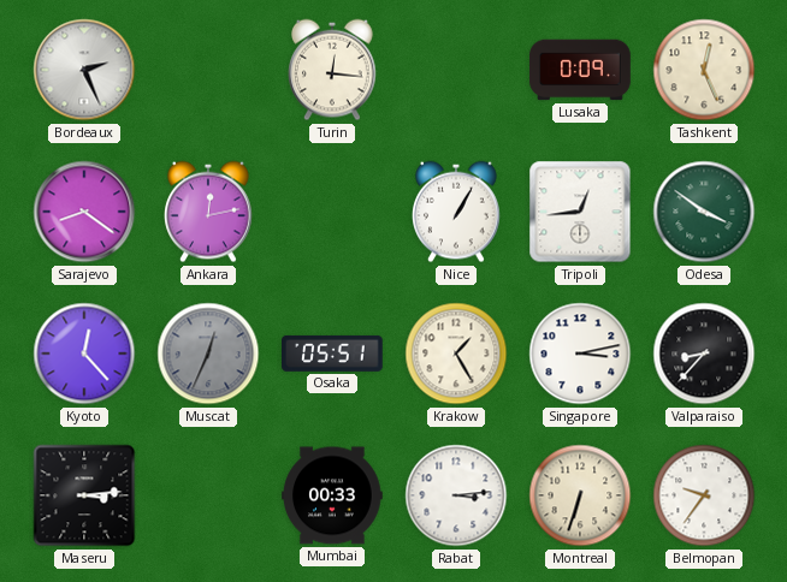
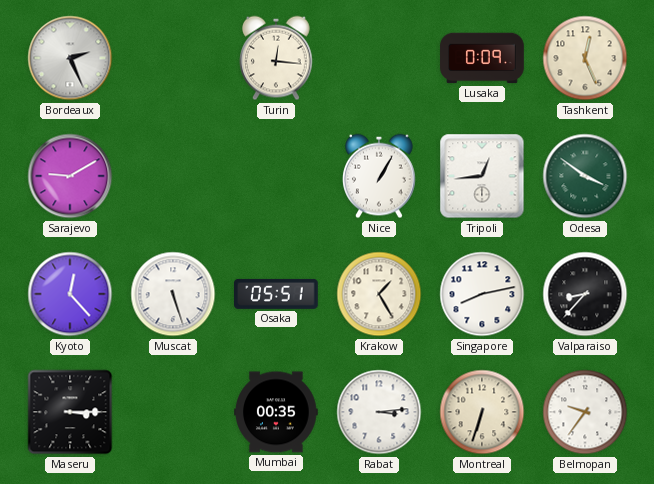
Sarajevo: 8:21 -> 9:10
Ankara: 12:13 -> none
Muscat: 12:34 -> 5:27
Muscat dial: grey -> white
Singapore: 3:13 -> 8:13
Maseru: 3:14 -> 3:15
Mumbai: 00:33 -> 00:35
